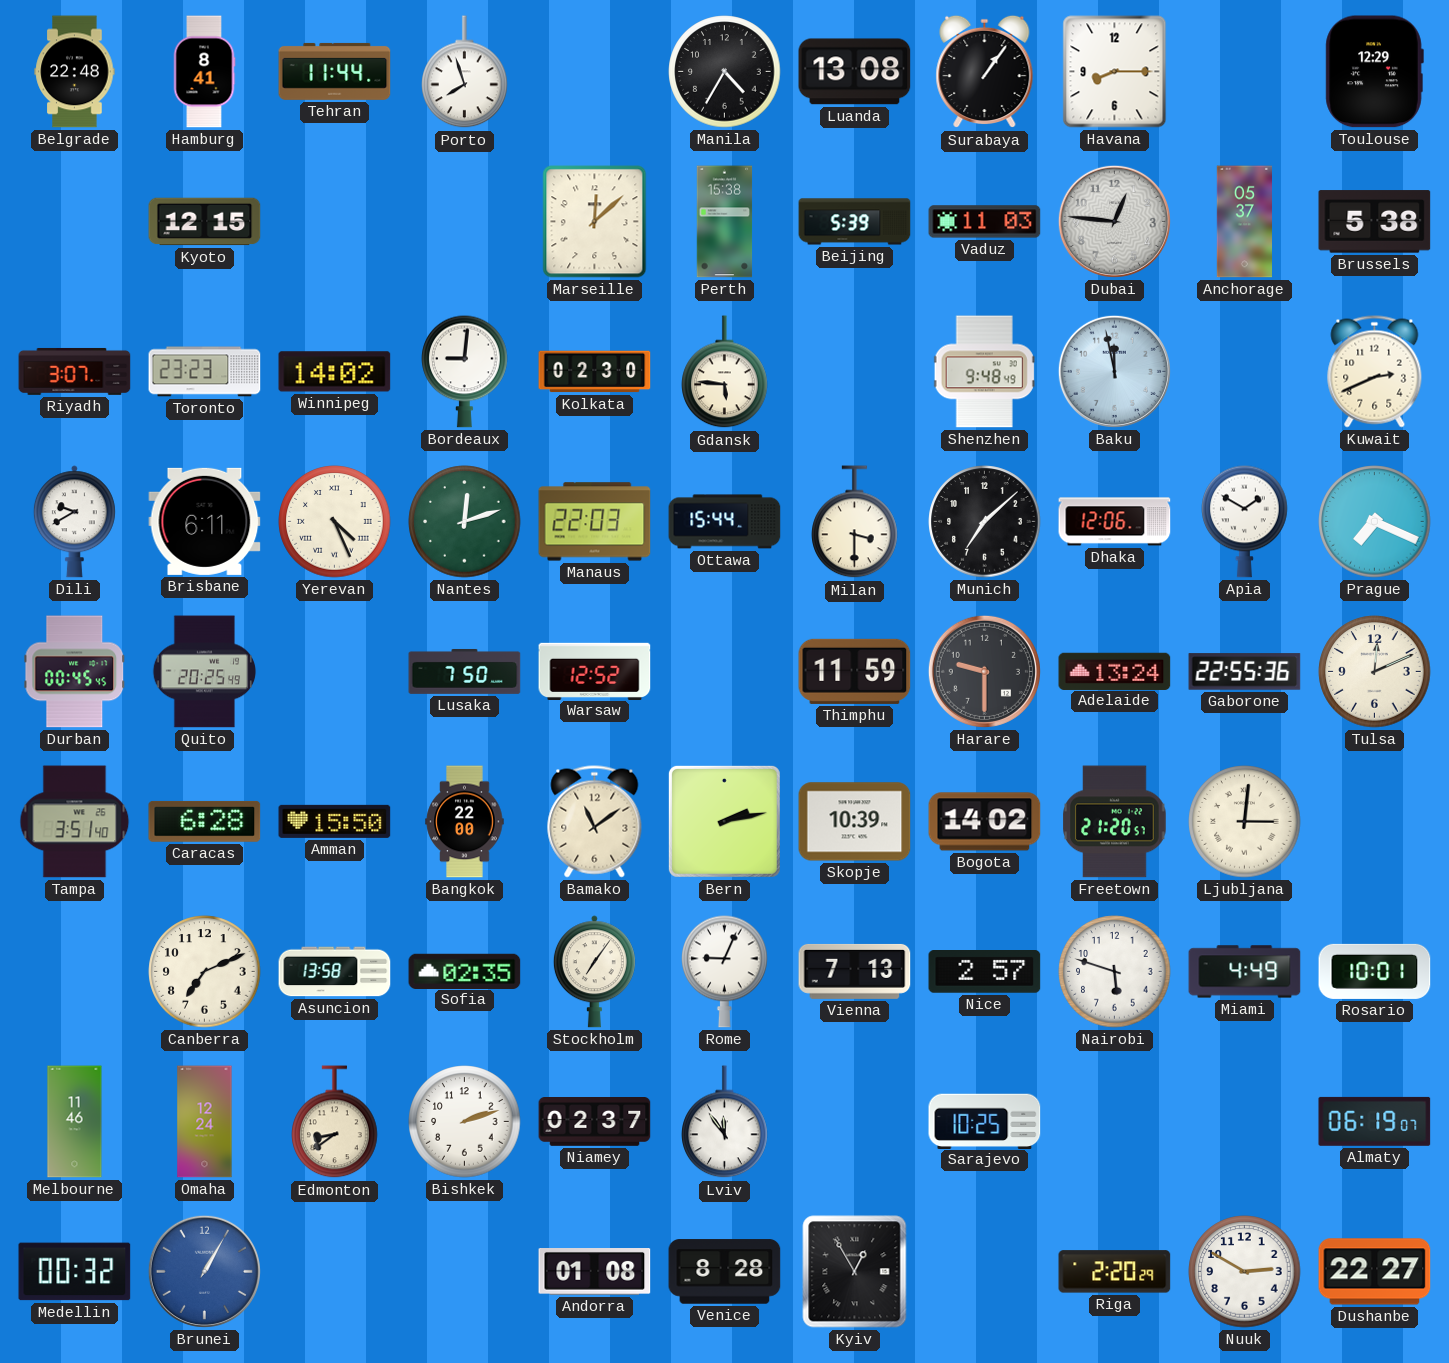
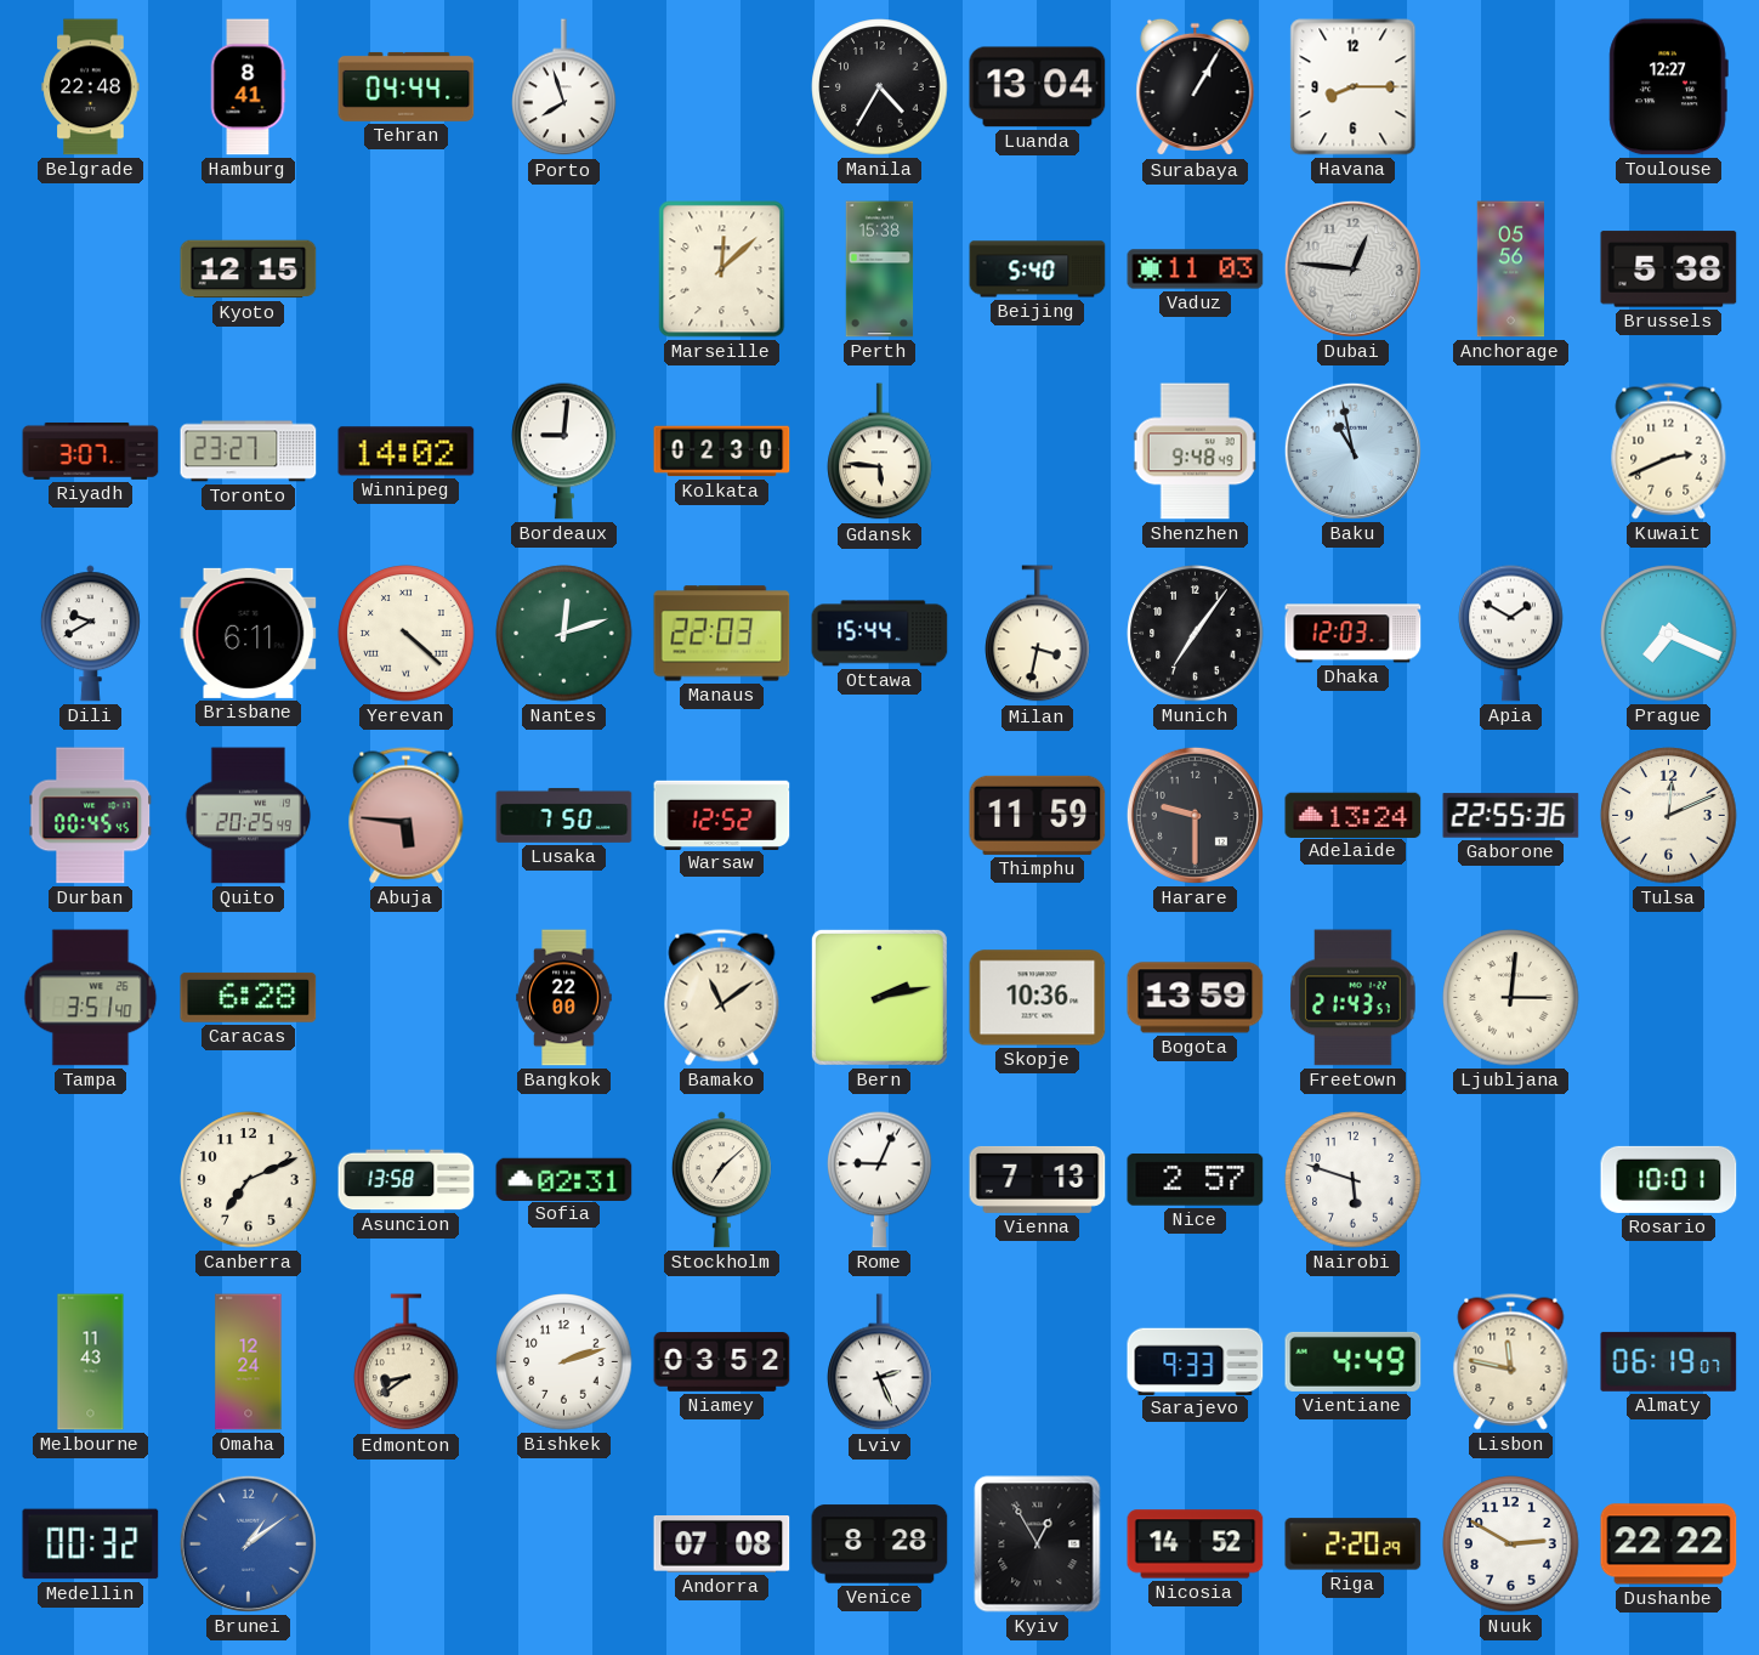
Tehran: 11:44 -> 04:44
Luanda: 13:08 -> 13:04
Surabaya: 1:06 -> 1:05
Toulouse: 12:29 -> 12:27
Beijing: 5:39 -> 5:40
Anchorage: 05:37 -> 05:56
Toronto: 23:23 -> 23:27
Baku: 11:58 -> 10:58
Yerevan: 4:26 -> 4:22
Milan: 3:30 -> 3:32
Munich: 7:08 -> 7:06
Dhaka: 12:06 -> 12:03
Abuja: none -> 5:46
Amman: 15:50 -> none
Skopje: 10:39 -> 10:36
Bogota: 14:02 -> 13:59
Freetown: 21:20 -> 21:43
Sofia: 02:35 -> 02:31
Stockholm: 7:06 -> 7:08
Miami: 4:49 -> none
Melbourne: 11:46 -> 11:43
Niamey: 02:37 -> 03:52
Lviv: 11:54 -> 2:26
Sarajevo: 10:25 -> 9:33
Vientiane: none -> 4:49
Lisbon: none -> 11:47
Brunei: 1:05 -> 1:09
Andorra: 01:08 -> 07:08
Nicosia: none -> 14:52
Dushanbe: 22:27 -> 22:22
